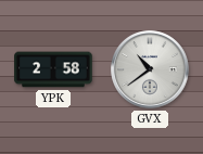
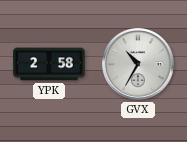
GVX: 10:39 -> 10:35
